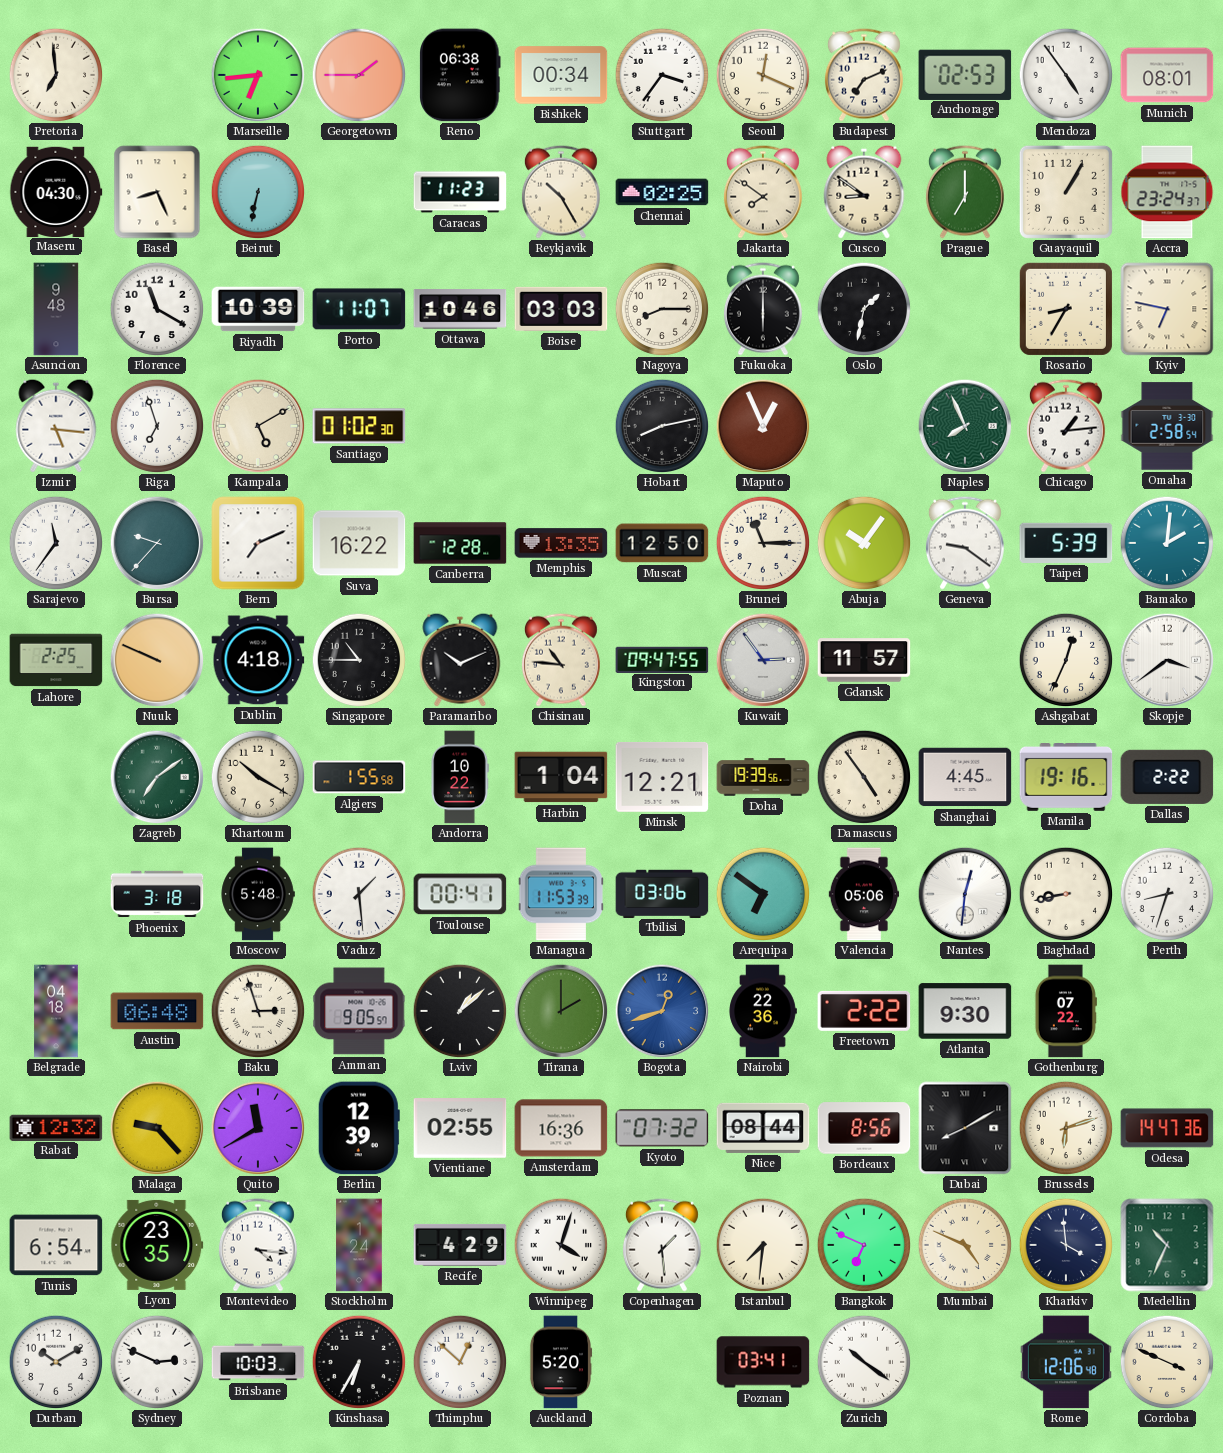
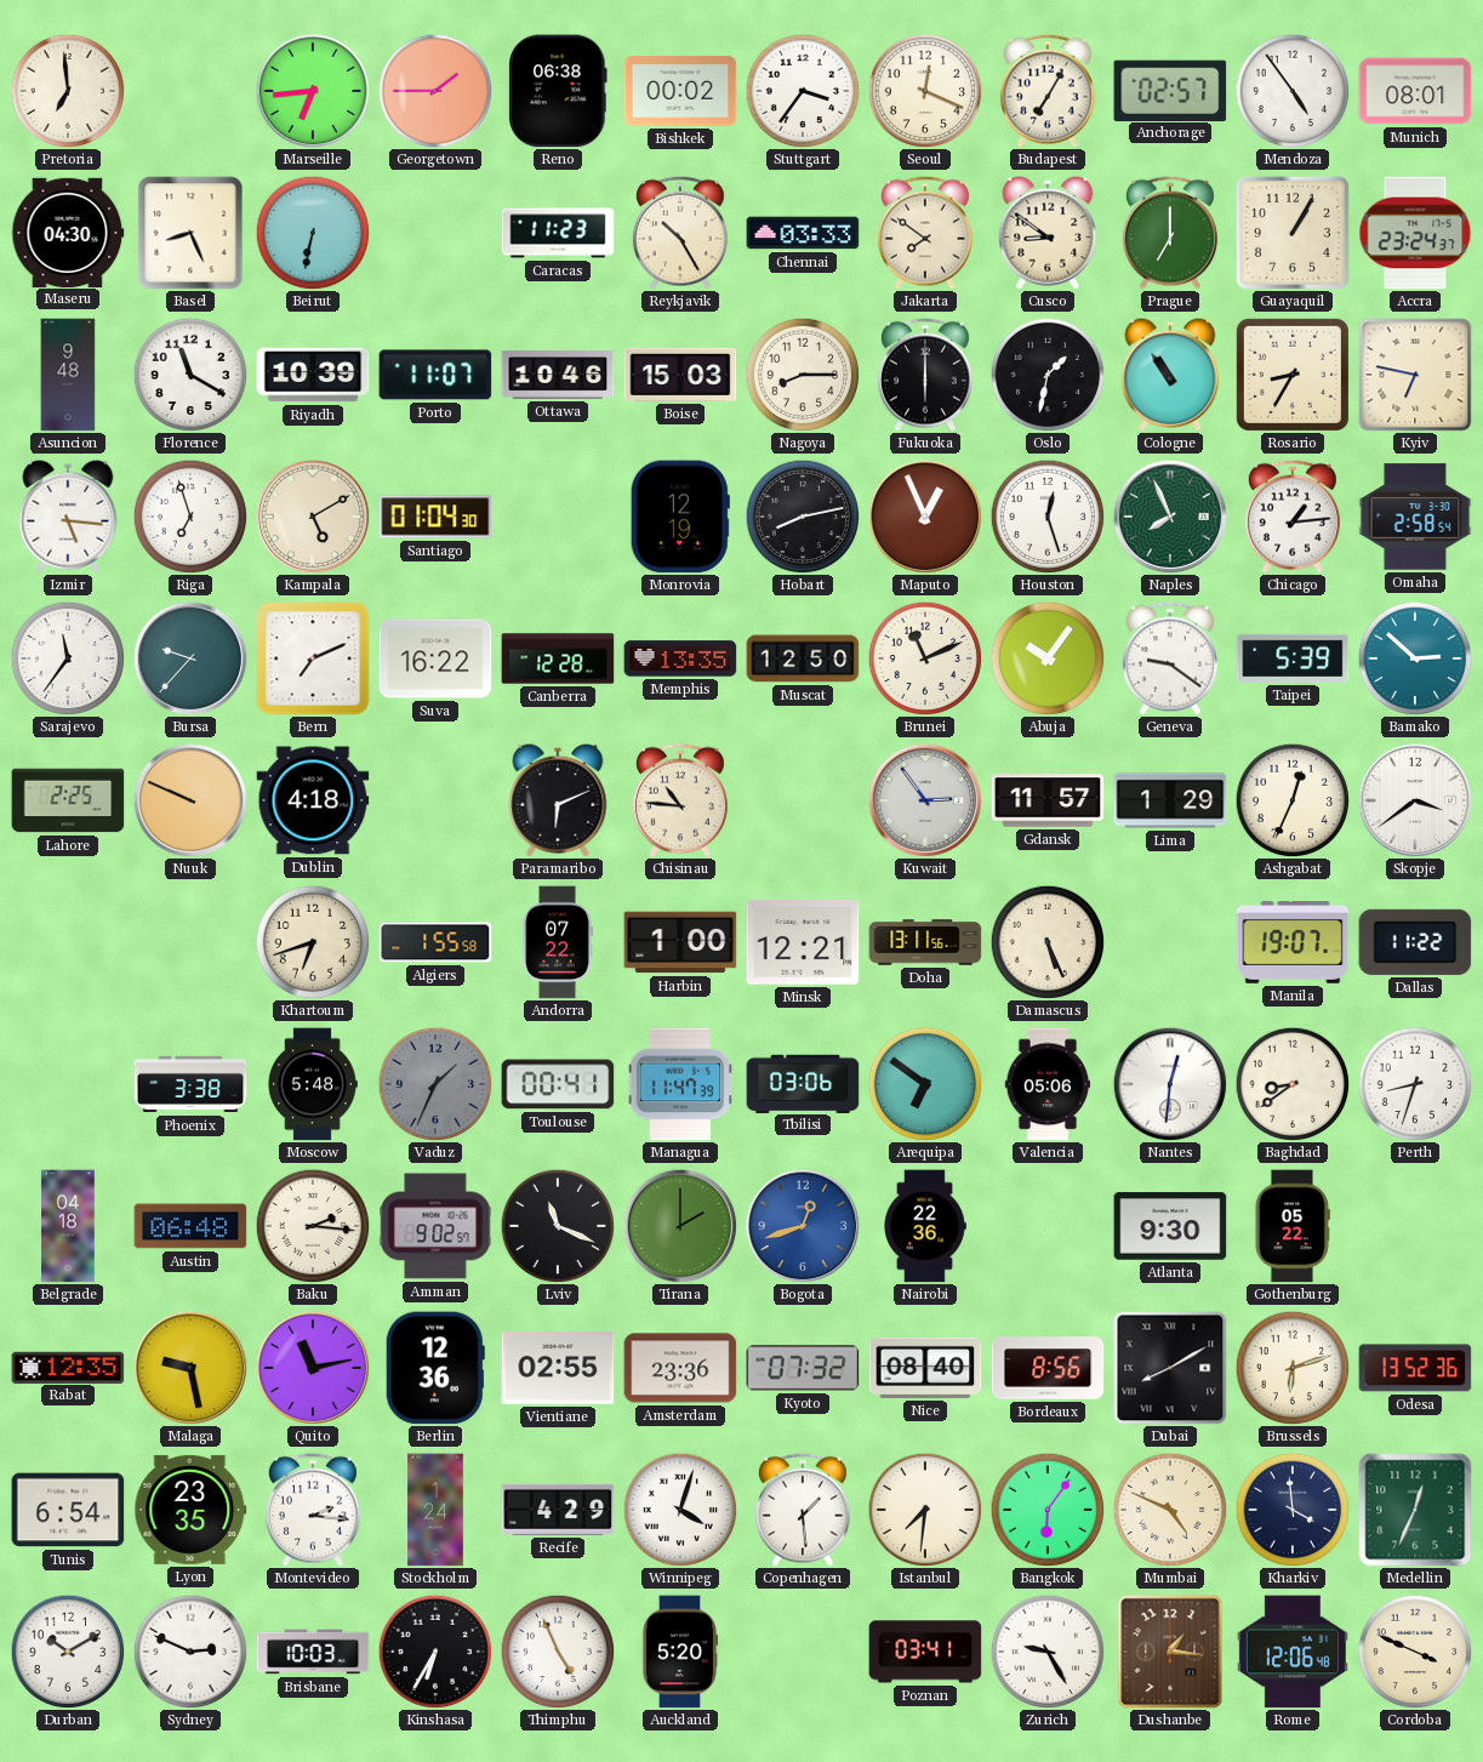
Bishkek: 00:34 -> 00:02
Budapest: 7:11 -> 7:05
Anchorage: 02:53 -> 02:57
Chennai: 02:25 -> 03:33
Boise: 03:03 -> 15:03
Cologne: none -> 10:54
Santiago: 01:02 -> 01:04
Monrovia: none -> 12:19
Houston: none -> 12:27
Brunei: 11:15 -> 11:11
Bamako: 2:01 -> 2:52
Singapore: 10:45 -> none
Paramaribo: 10:11 -> 6:11
Kingston: 09:47 -> none
Lima: none -> 1:29
Zagreb: 7:09 -> none
Khartoum: 10:20 -> 6:42
Andorra: 10:22 -> 07:22
Harbin: 1:04 -> 1:00
Doha: 19:39 -> 13:11
Damascus: 4:54 -> 5:26
Shanghai: 4:45 -> none
Manila: 19:16 -> 19:07
Dallas: 2:22 -> 11:22
Phoenix: 3:18 -> 3:38
Vaduz: 1:29 -> 1:34
Vaduz dial: white -> grey
Managua: 11:53 -> 11:47
Baghdad: 8:43 -> 8:39
Baku: 2:57 -> 2:16
Amman: 9:05 -> 9:02
Lviv: 1:08 -> 11:19
Freetown: 2:22 -> none
Gothenburg: 07:22 -> 05:22
Rabat: 12:32 -> 12:35
Malaga: 9:23 -> 9:28
Quito: 11:40 -> 11:13
Berlin: 12:39 -> 12:36
Amsterdam: 16:36 -> 23:36
Nice: 08:44 -> 08:40
Odesa: 14:47 -> 13:52
Montevideo: 4:16 -> 2:16
Bangkok: 6:49 -> 6:06
Medellin: 10:34 -> 12:34
Thimphu: 12:52 -> 4:56
Zurich: 10:21 -> 9:25
Dushanbe: none -> 1:16
